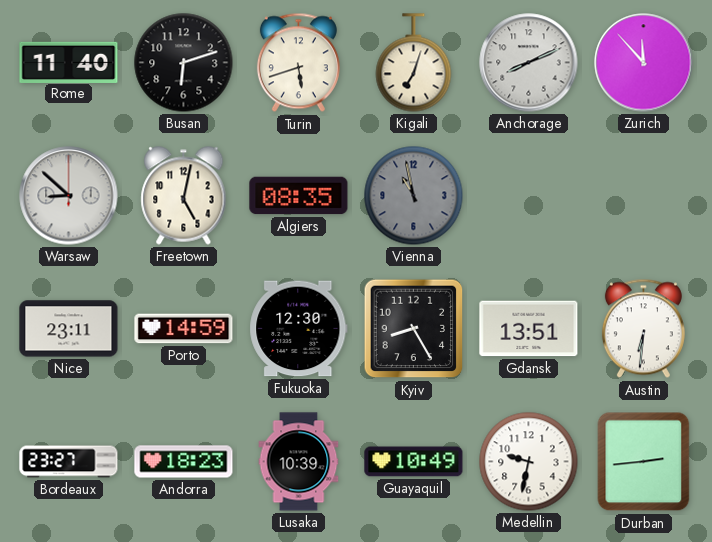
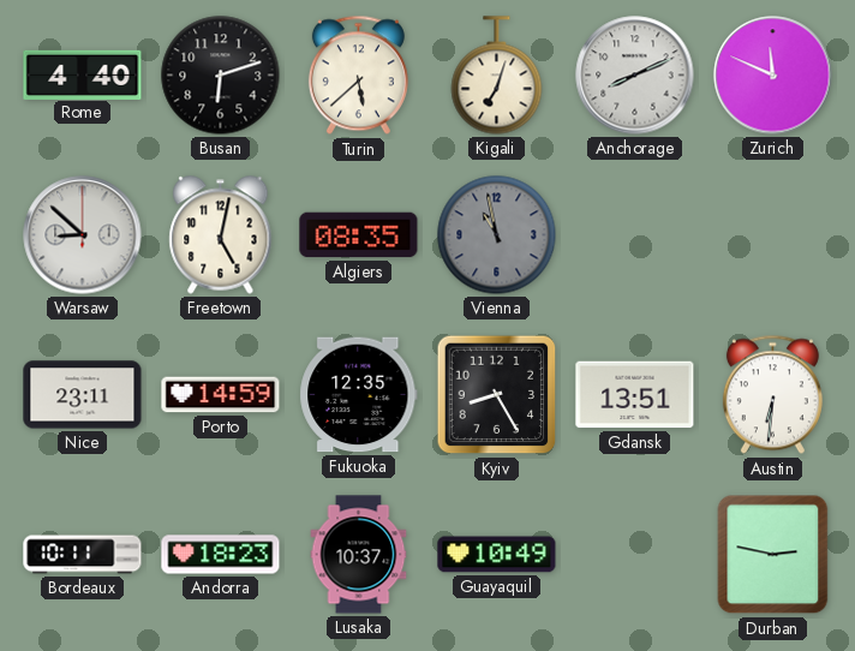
Rome: 11:40 -> 4:40
Turin: 5:42 -> 5:38
Zurich: 11:53 -> 11:49
Fukuoka: 12:30 -> 12:35
Bordeaux: 23:27 -> 10:11
Lusaka: 10:39 -> 10:37
Medellin: 9:32 -> none
Durban: 2:44 -> 2:47
